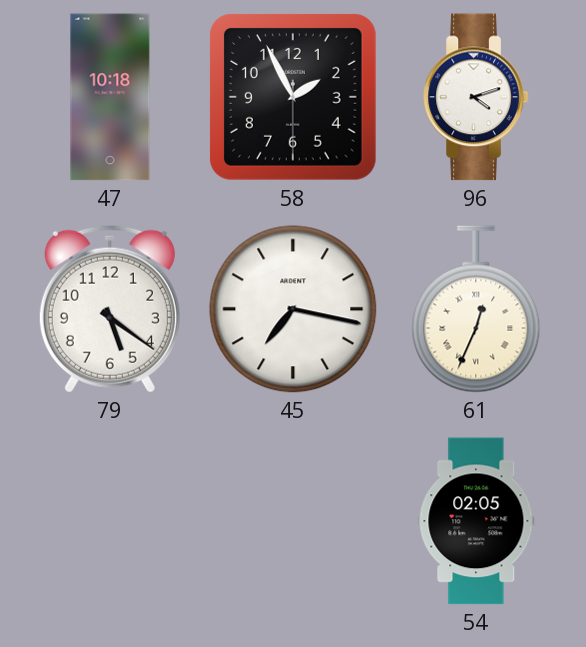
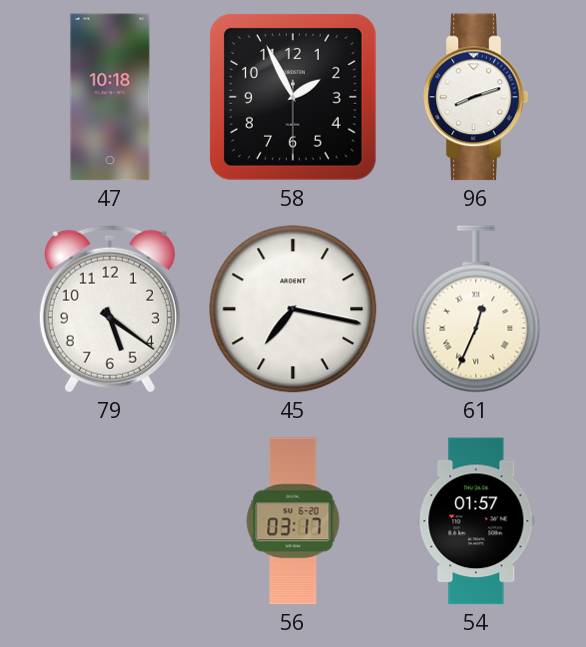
96: 4:12 -> 8:12
56: none -> 03:17
54: 02:05 -> 01:57
